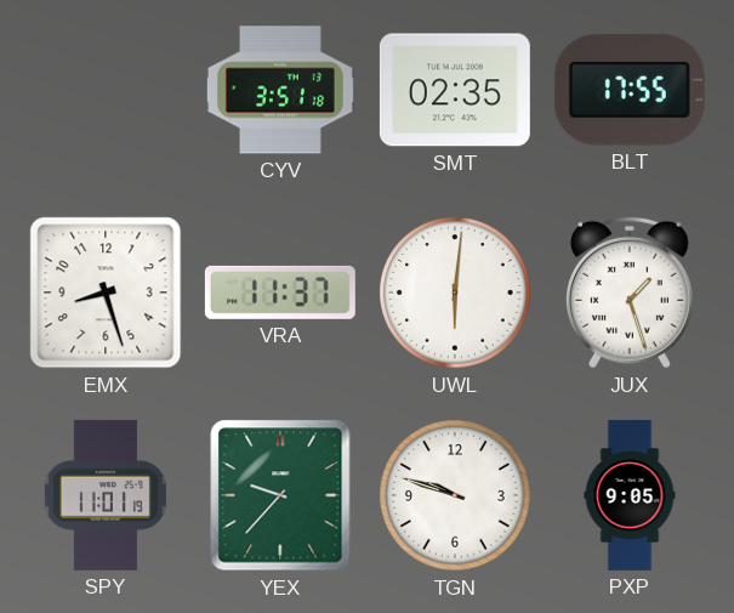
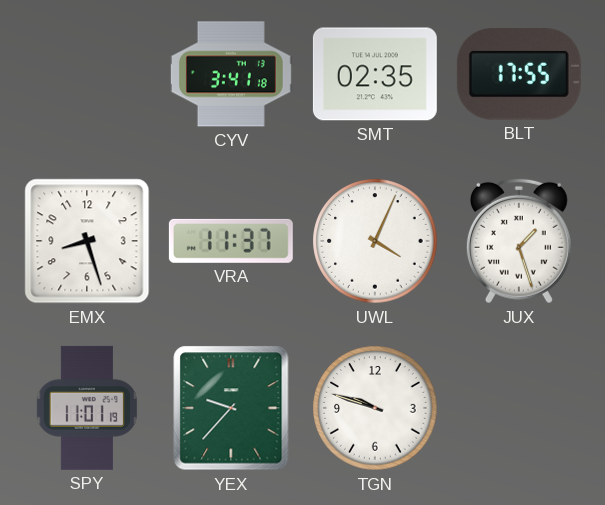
CYV: 3:51 -> 3:41
UWL: 6:01 -> 4:04
PXP: 9:05 -> none
